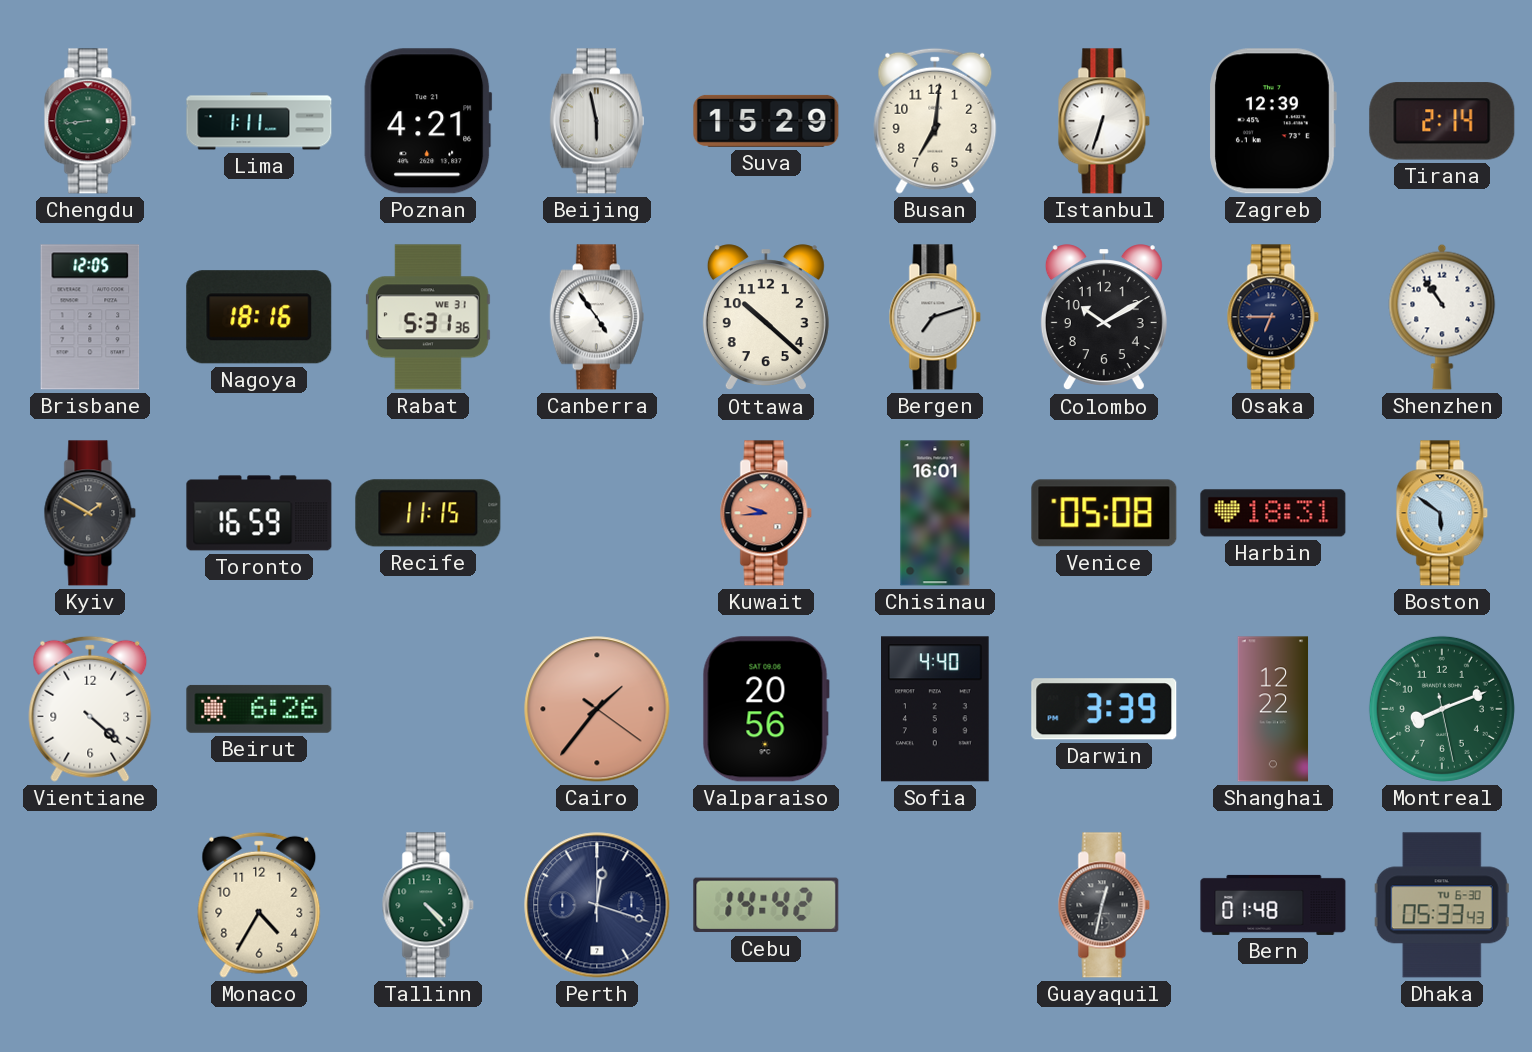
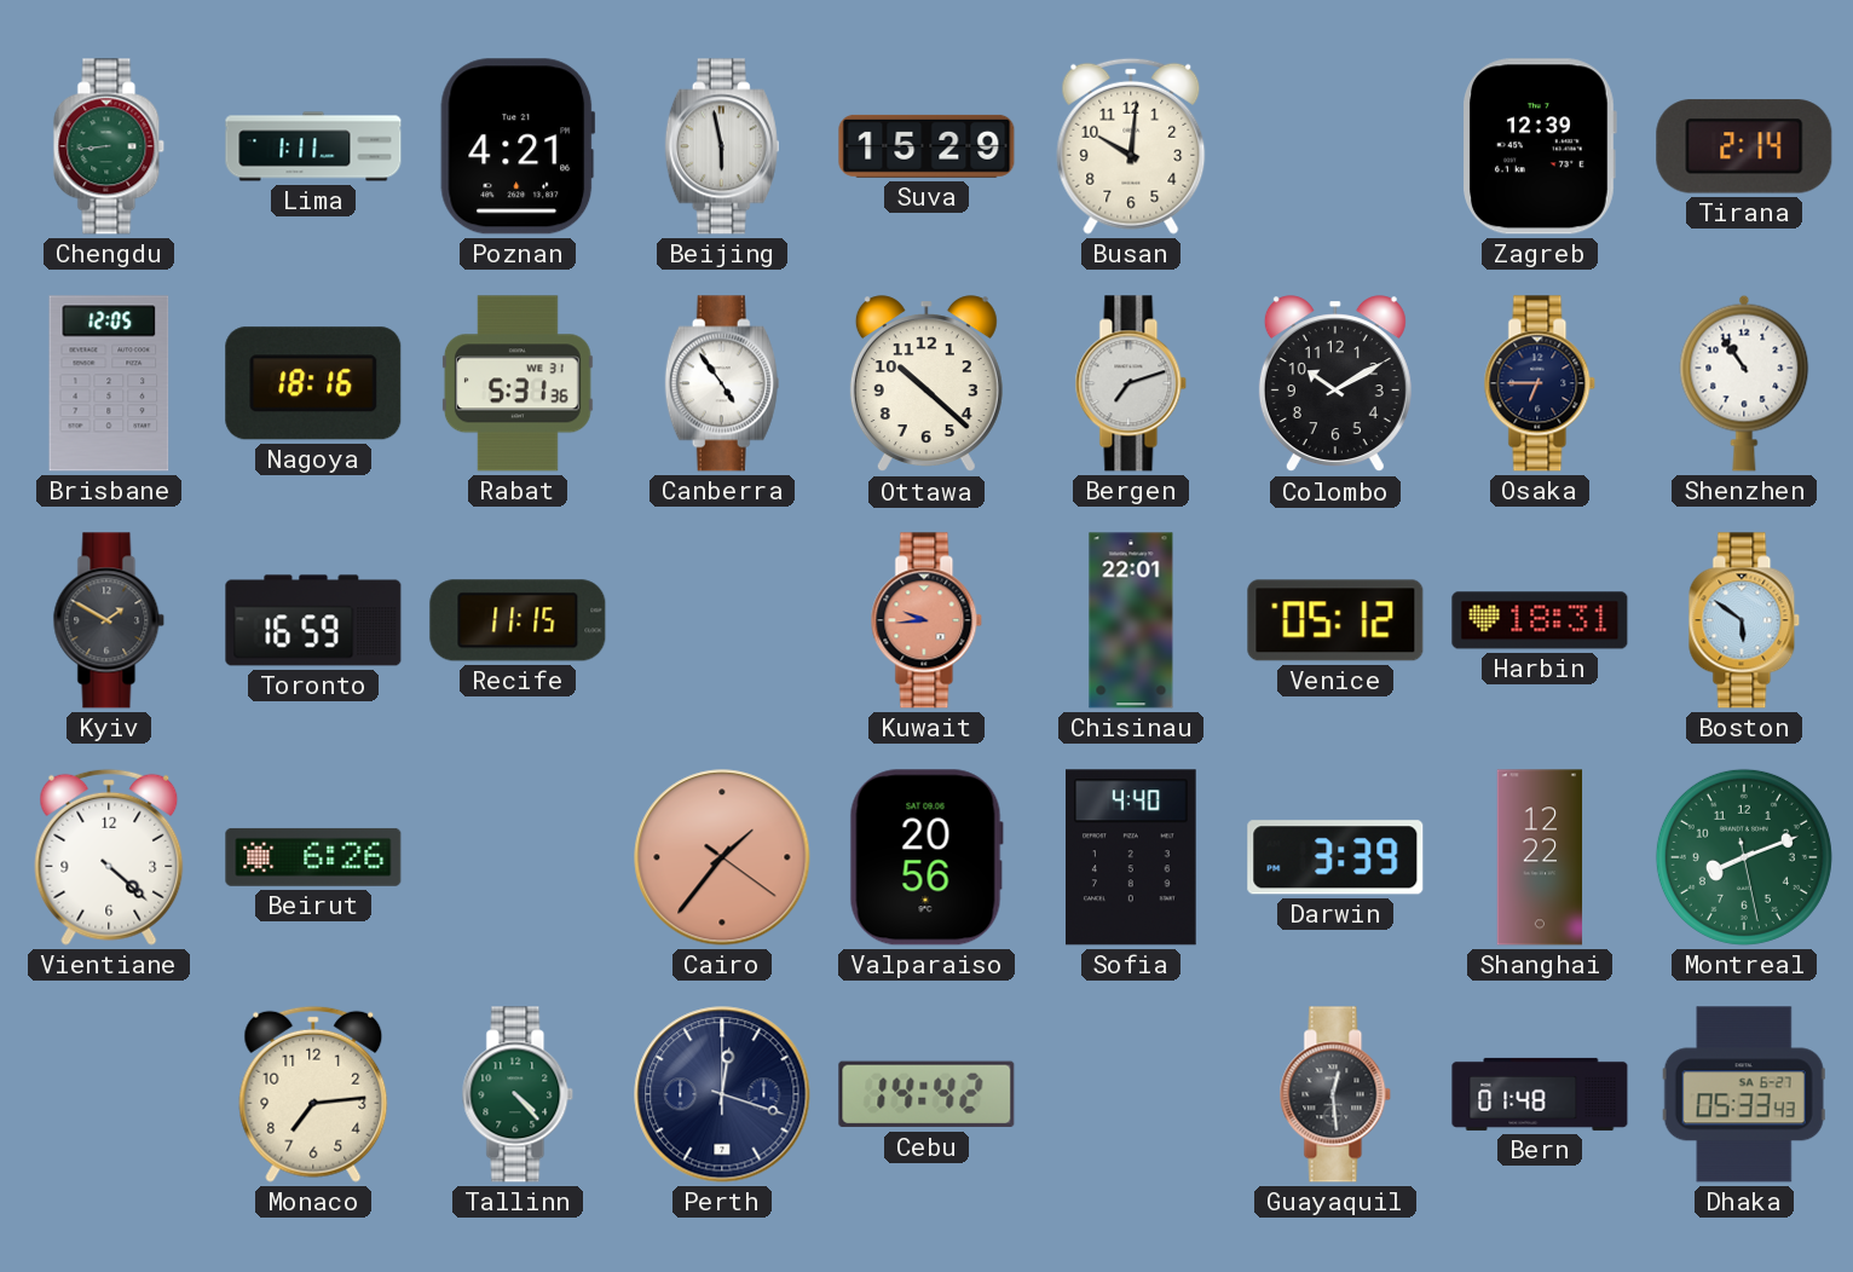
Busan: 7:01 -> 10:01
Istanbul: 6:33 -> none
Chisinau: 16:01 -> 22:01
Venice: 05:08 -> 05:12
Monaco: 4:35 -> 7:14
Guayaquil: 12:32 -> 12:29
Dhaka date: TU 6-30 -> SA 6-27
